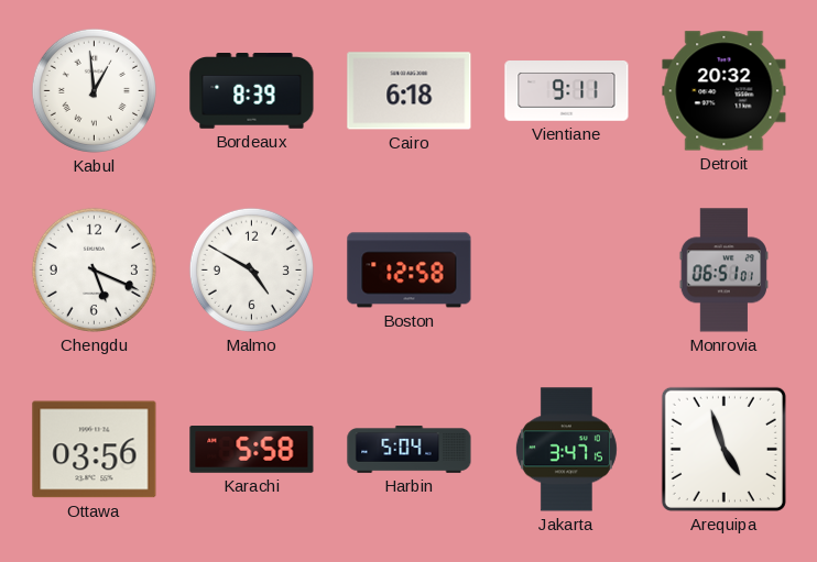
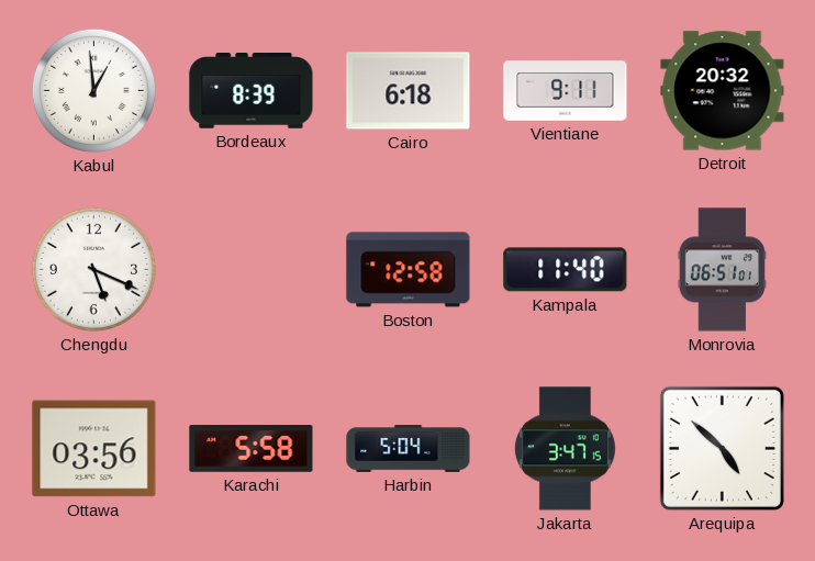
Malmo: 4:50 -> none
Kampala: none -> 11:40
Arequipa: 4:57 -> 4:52
